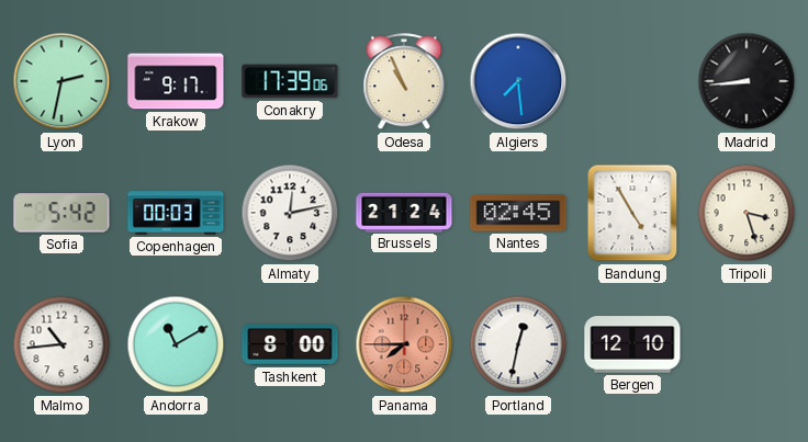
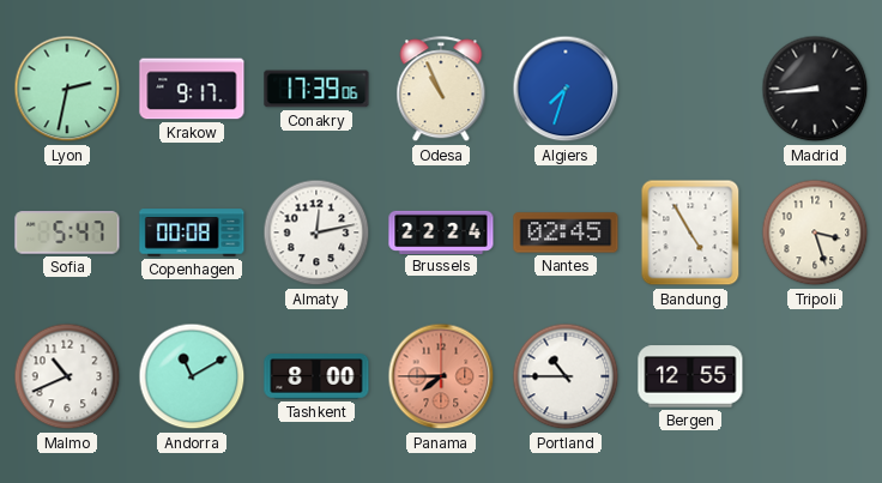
Algiers: 7:29 -> 7:33
Sofia: 5:42 -> 5:47
Copenhagen: 00:03 -> 00:08
Brussels: 21:24 -> 22:24
Malmo: 10:44 -> 10:41
Portland: 12:32 -> 10:45
Bergen: 12:10 -> 12:55
